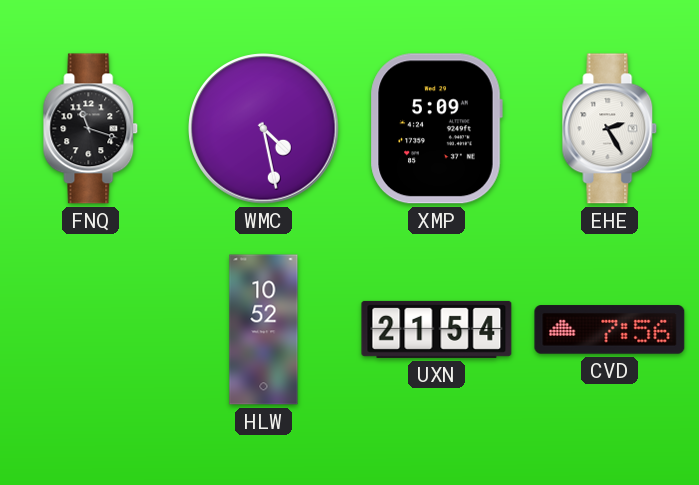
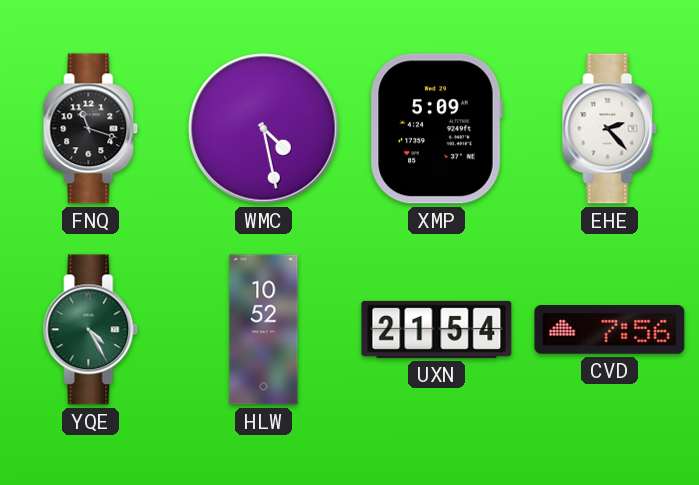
EHE: 2:25 -> 2:23
YQE: none -> 4:25
